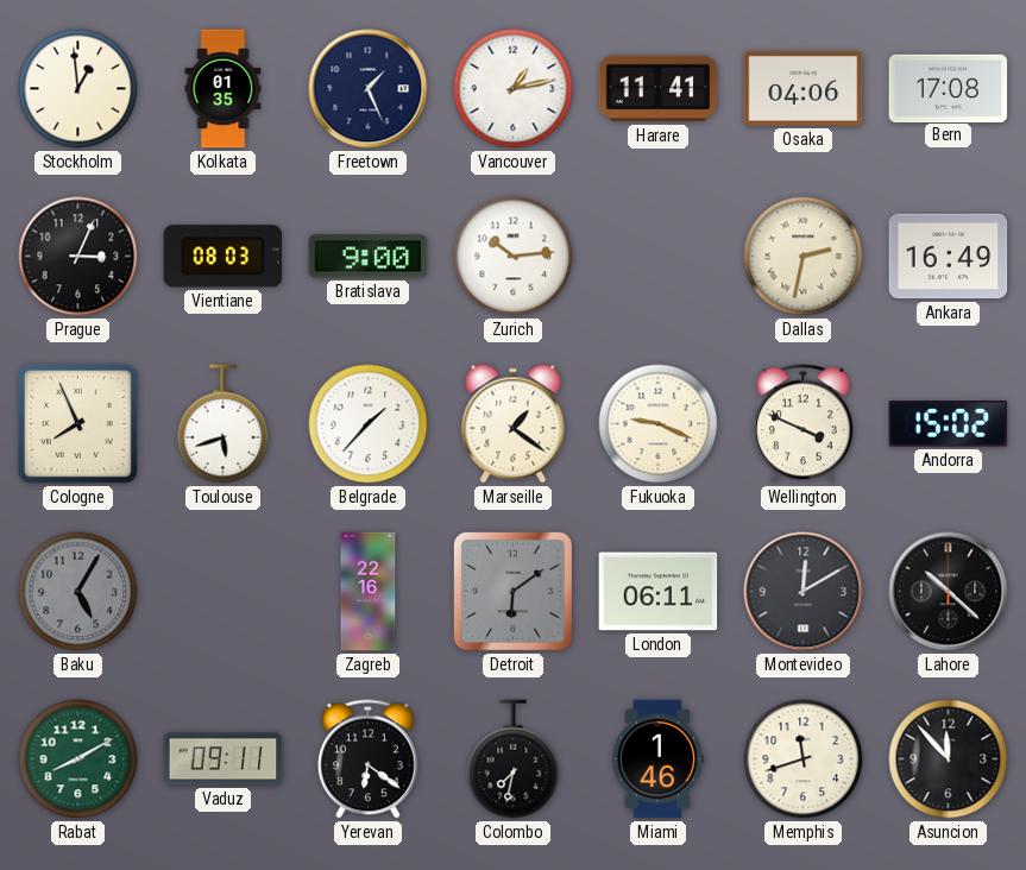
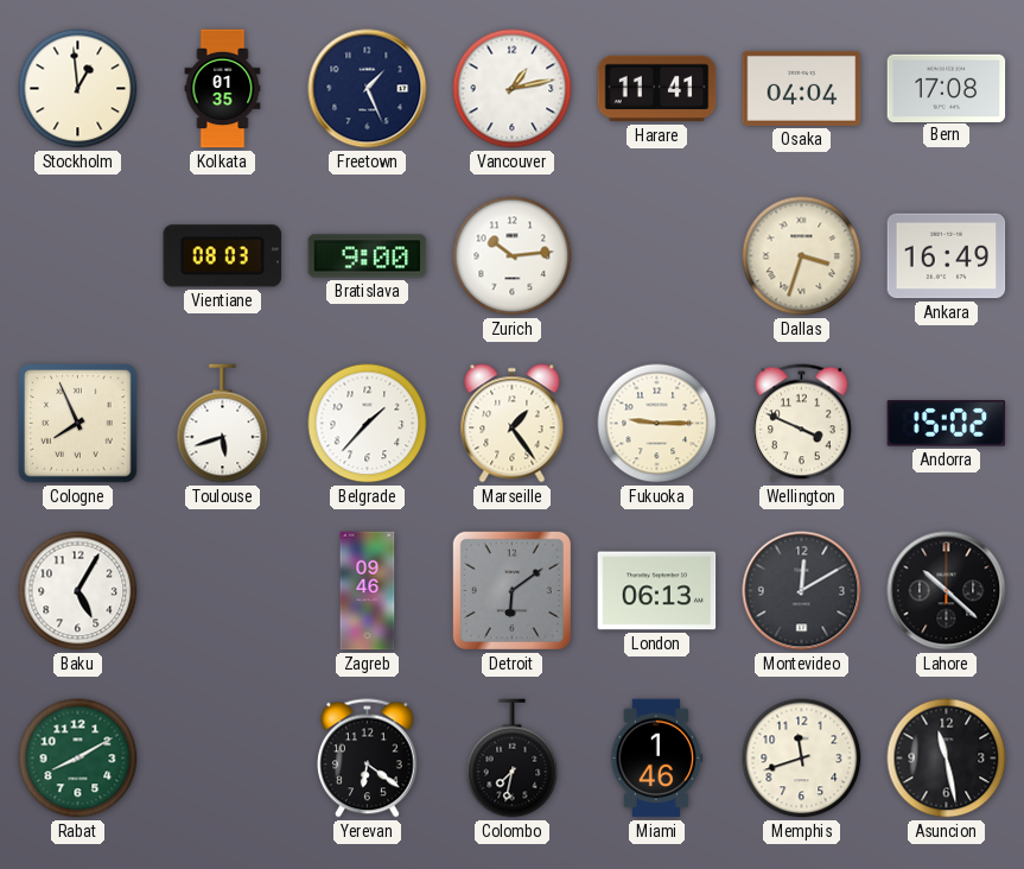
Osaka: 04:06 -> 04:04
Prague: 3:04 -> none
Dallas: 2:32 -> 3:33
Marseille: 1:21 -> 1:24
Fukuoka: 9:19 -> 9:15
Baku dial: grey -> white
Zagreb: 22:16 -> 09:46
London: 06:11 -> 06:13
Vaduz: 09:11 -> none
Asuncion: 11:53 -> 11:28
